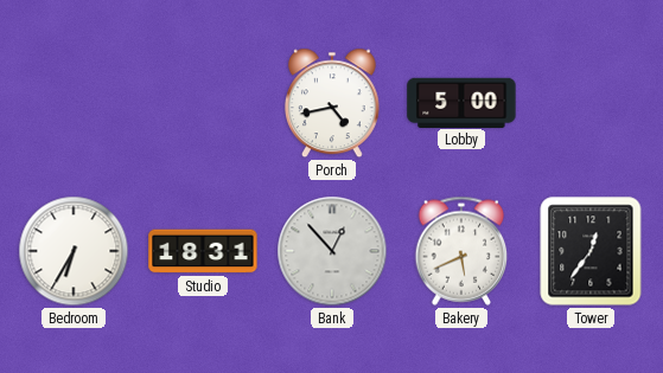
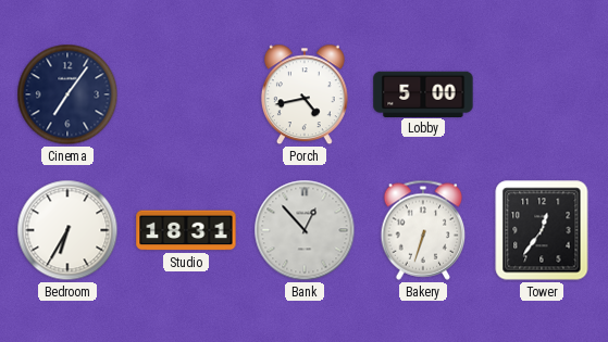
Cinema: none -> 7:06
Bakery: 5:41 -> 6:33
